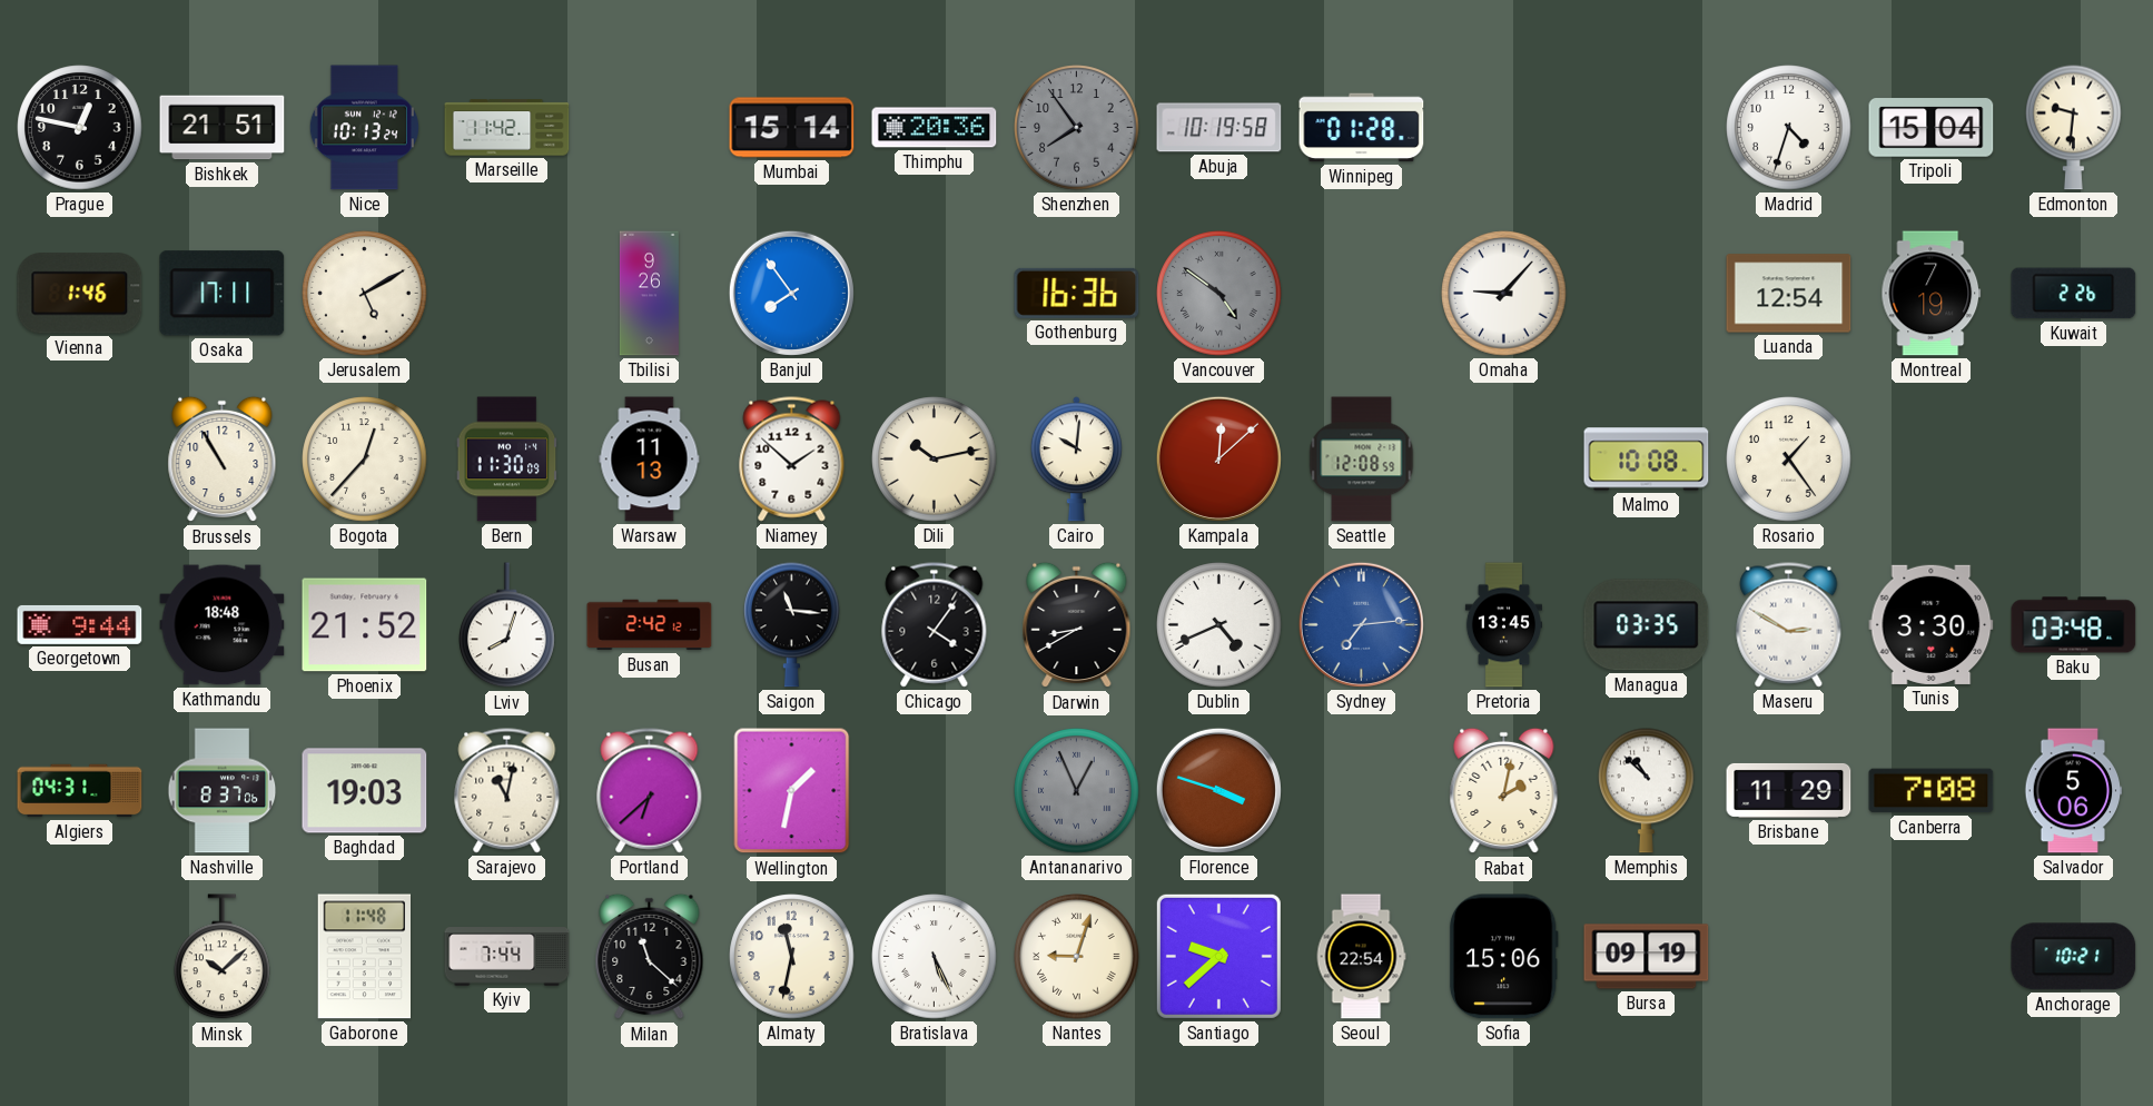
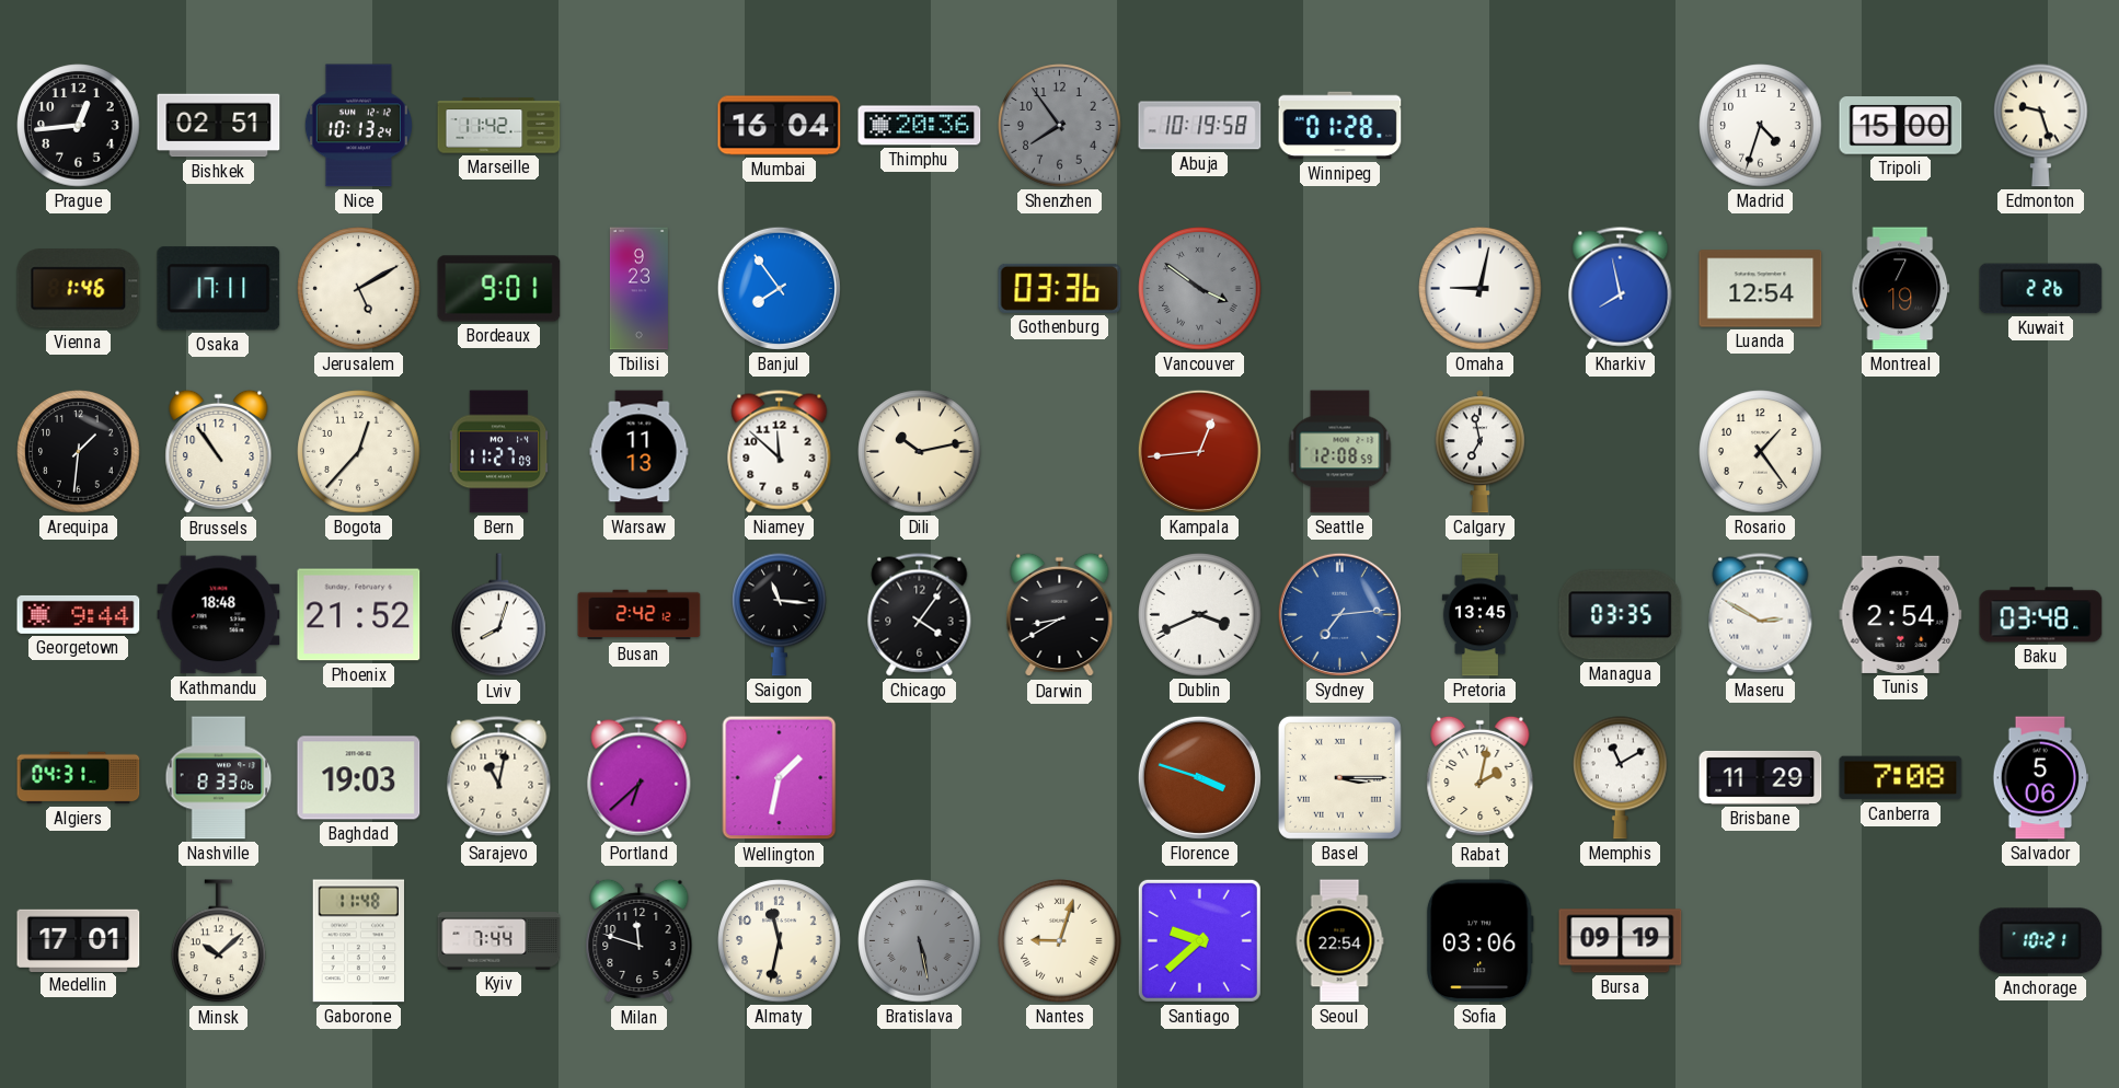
Prague: 12:47 -> 12:44
Bishkek: 21:51 -> 02:51
Mumbai: 15:14 -> 16:04
Tripoli: 15:04 -> 15:00
Edmonton: 9:31 -> 9:27
Bordeaux: none -> 9:01
Tbilisi: 9:26 -> 9:23
Gothenburg: 16:36 -> 03:36
Vancouver: 4:51 -> 3:51
Omaha: 9:07 -> 9:02
Kharkiv: none -> 7:58
Arequipa: none -> 1:31
Brussels: 10:55 -> 10:54
Bern: 11:30 -> 11:27
Niamey: 1:52 -> 11:52
Cairo: 10:01 -> none
Kampala: 12:08 -> 12:44
Calgary: none -> 6:58
Malmo: 10:08 -> none
Dublin: 4:41 -> 3:41
Tunis: 3:30 -> 2:54
Nashville: 8:37 -> 8:33
Antananarivo: 12:56 -> none
Basel: none -> 3:15
Memphis: 10:52 -> 11:10
Medellin: none -> 17:01
Milan: 11:22 -> 11:48
Bratislava: 5:26 -> 5:28
Bratislava dial: white -> grey
Sofia: 15:06 -> 03:06
